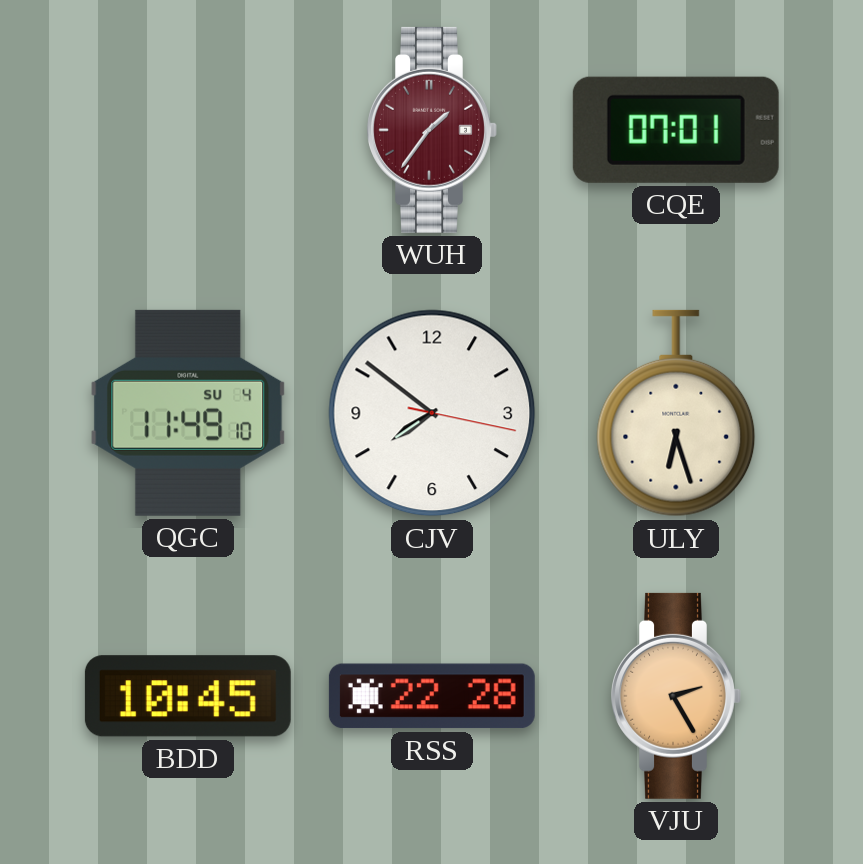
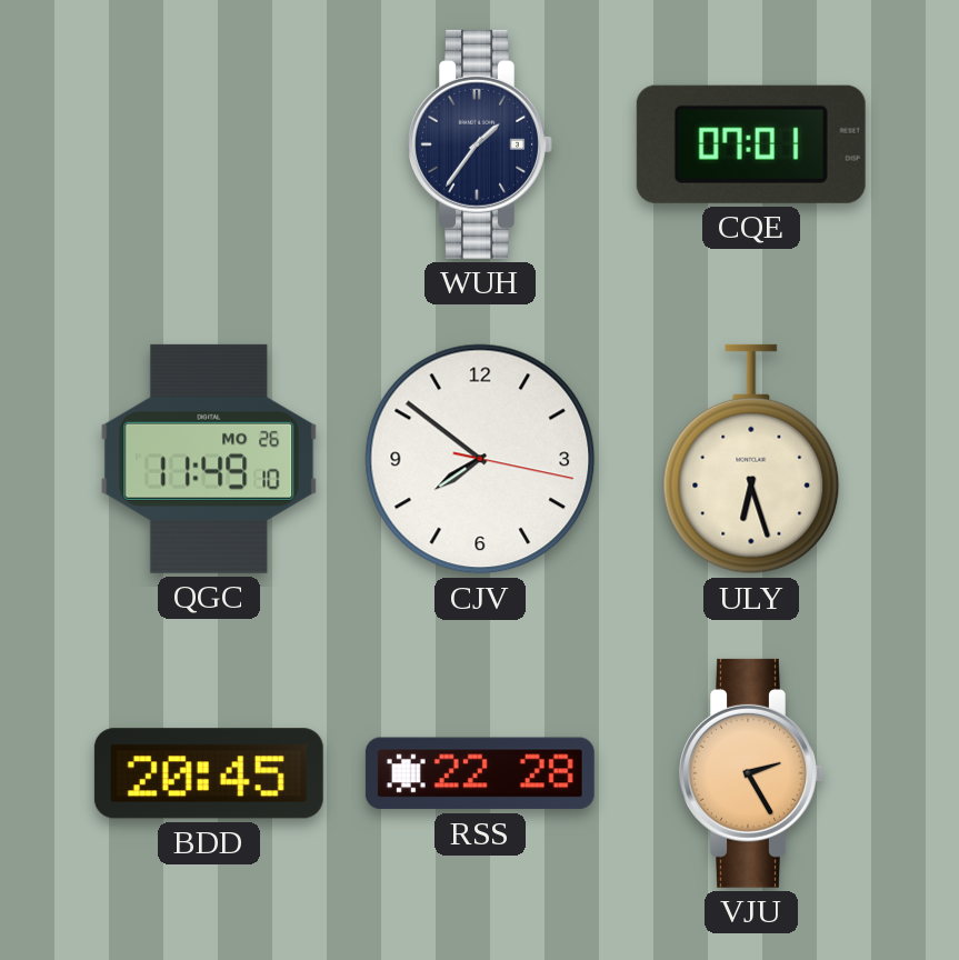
WUH dial: burgundy -> navy
QGC date: SU 4 -> MO 26
BDD: 10:45 -> 20:45
